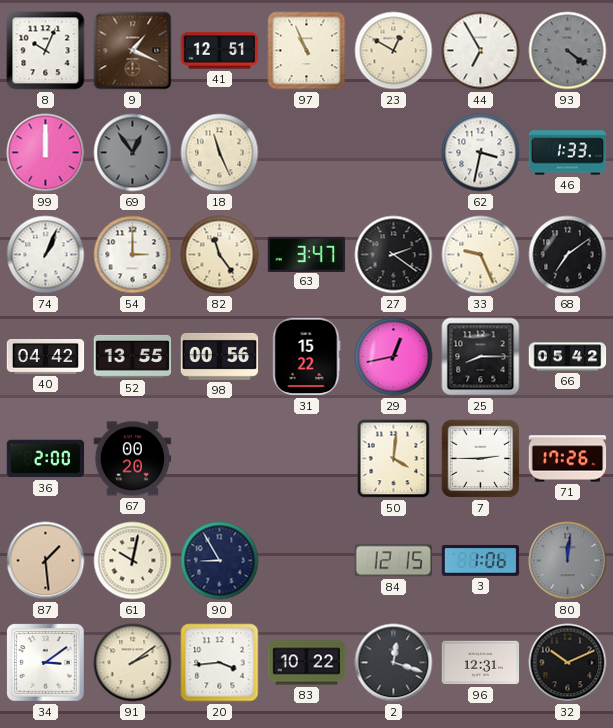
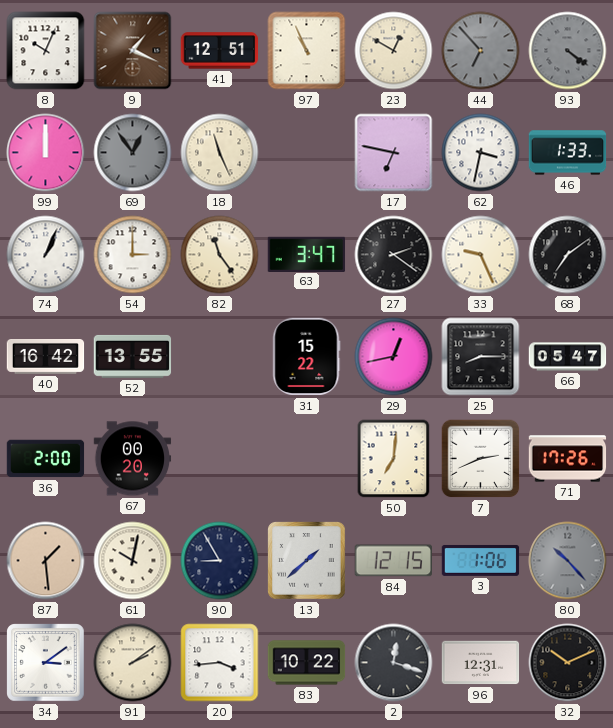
44: 6:55 -> 6:53
44 dial: white -> grey
17: none -> 6:47
40: 04:42 -> 16:42
98: 00:56 -> none
66: 05:42 -> 05:47
50: 4:01 -> 7:01
7: 2:45 -> 2:41
13: none -> 1:38
80: 12:01 -> 10:23
